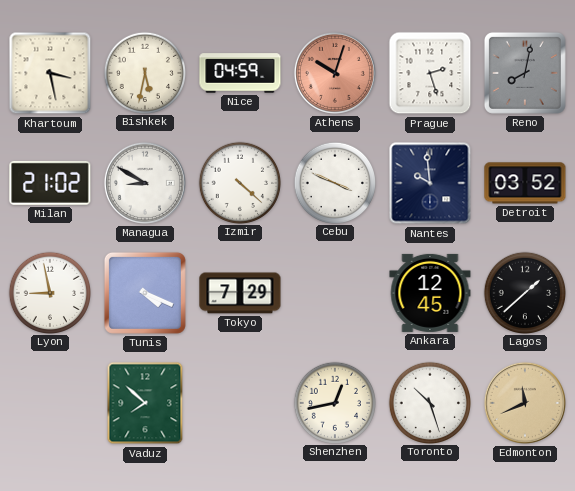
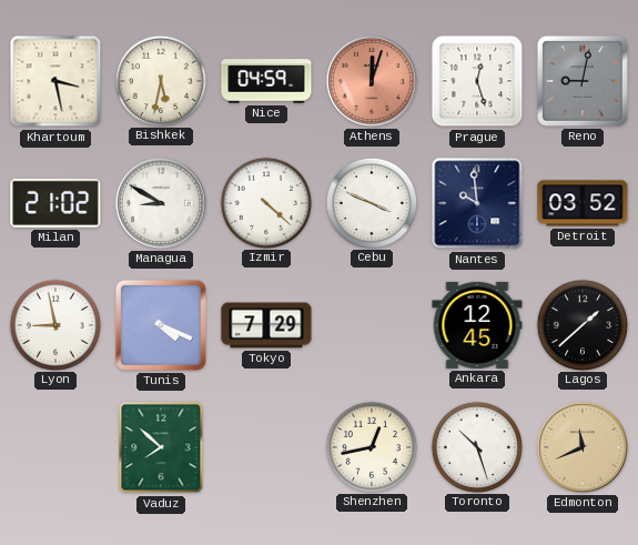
Athens: 10:03 -> 12:03
Prague: 2:27 -> 12:27
Reno: 8:02 -> 9:02
